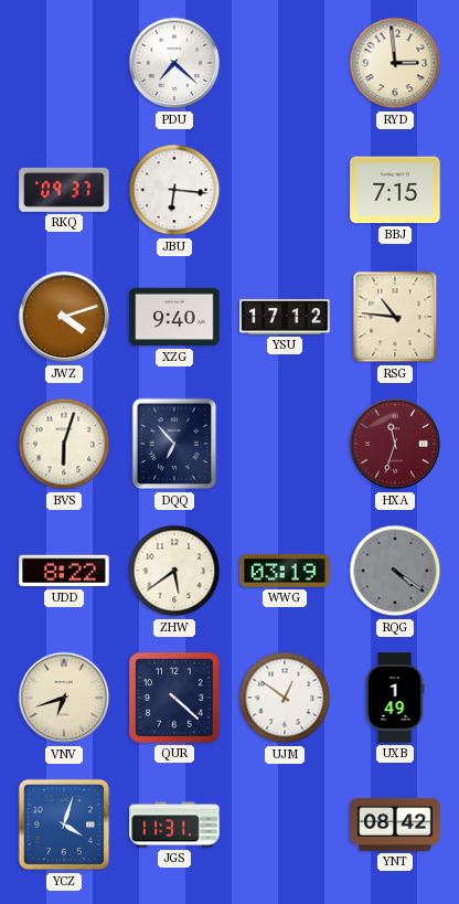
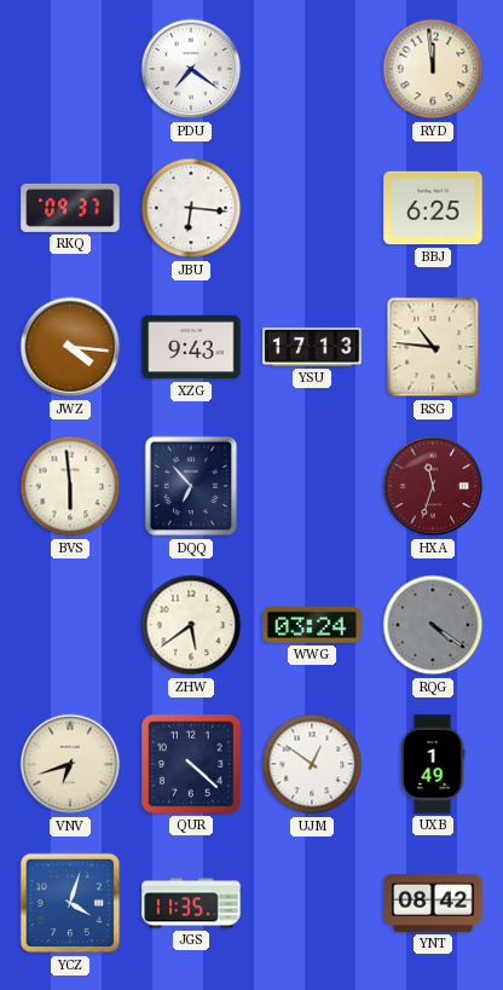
PDU: 7:22 -> 7:21
RYD: 2:59 -> 11:59
BBJ: 7:15 -> 6:25
JWZ: 4:12 -> 4:16
XZG: 9:40 -> 9:43
YSU: 17:12 -> 17:13
BVS: 6:03 -> 5:59
UDD: 8:22 -> none
WWG: 03:19 -> 03:24
JGS: 11:31 -> 11:35
